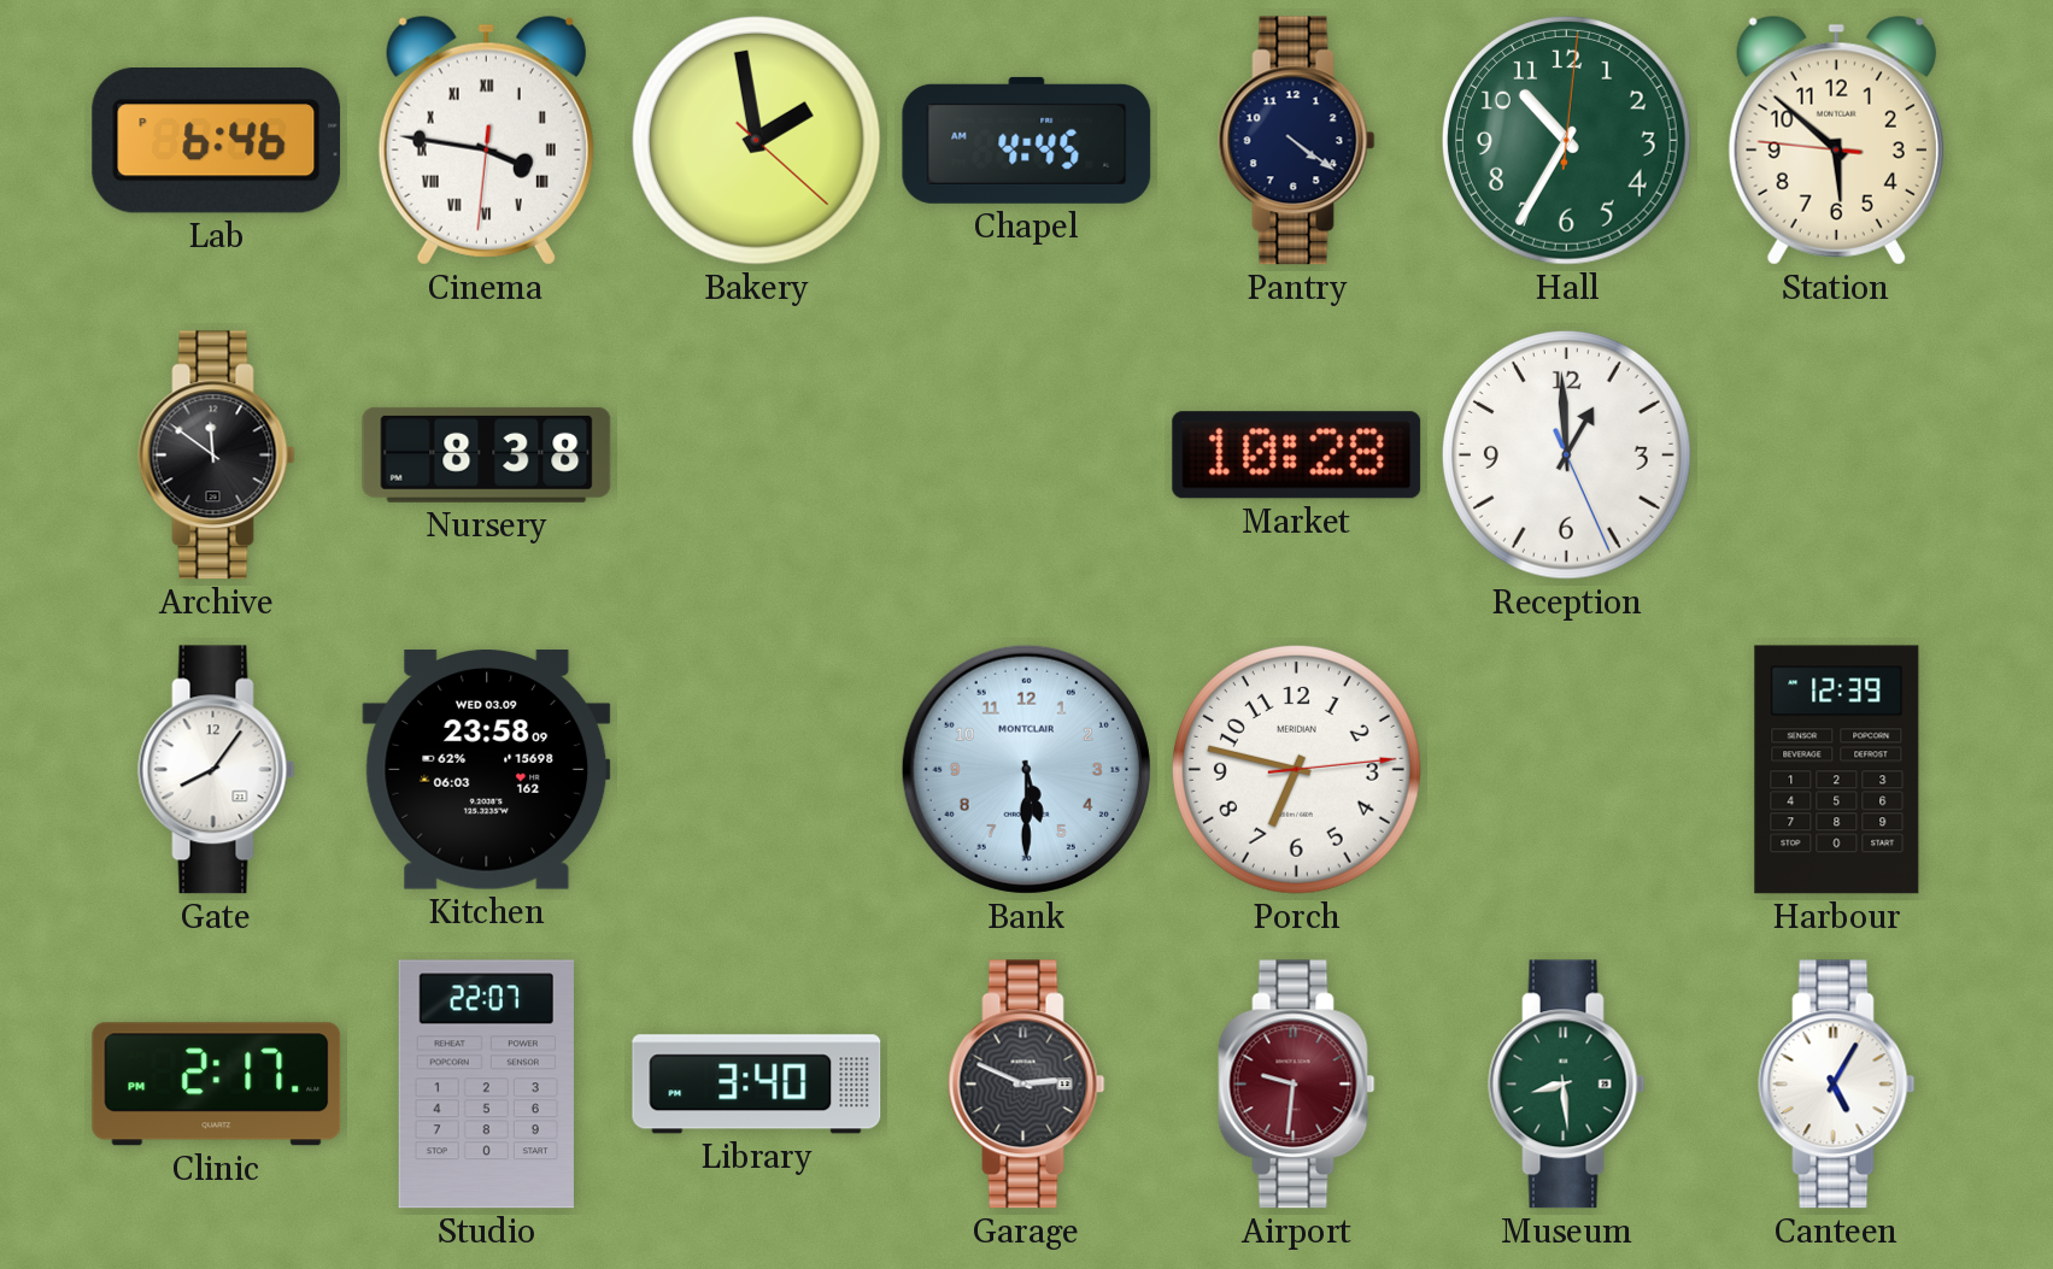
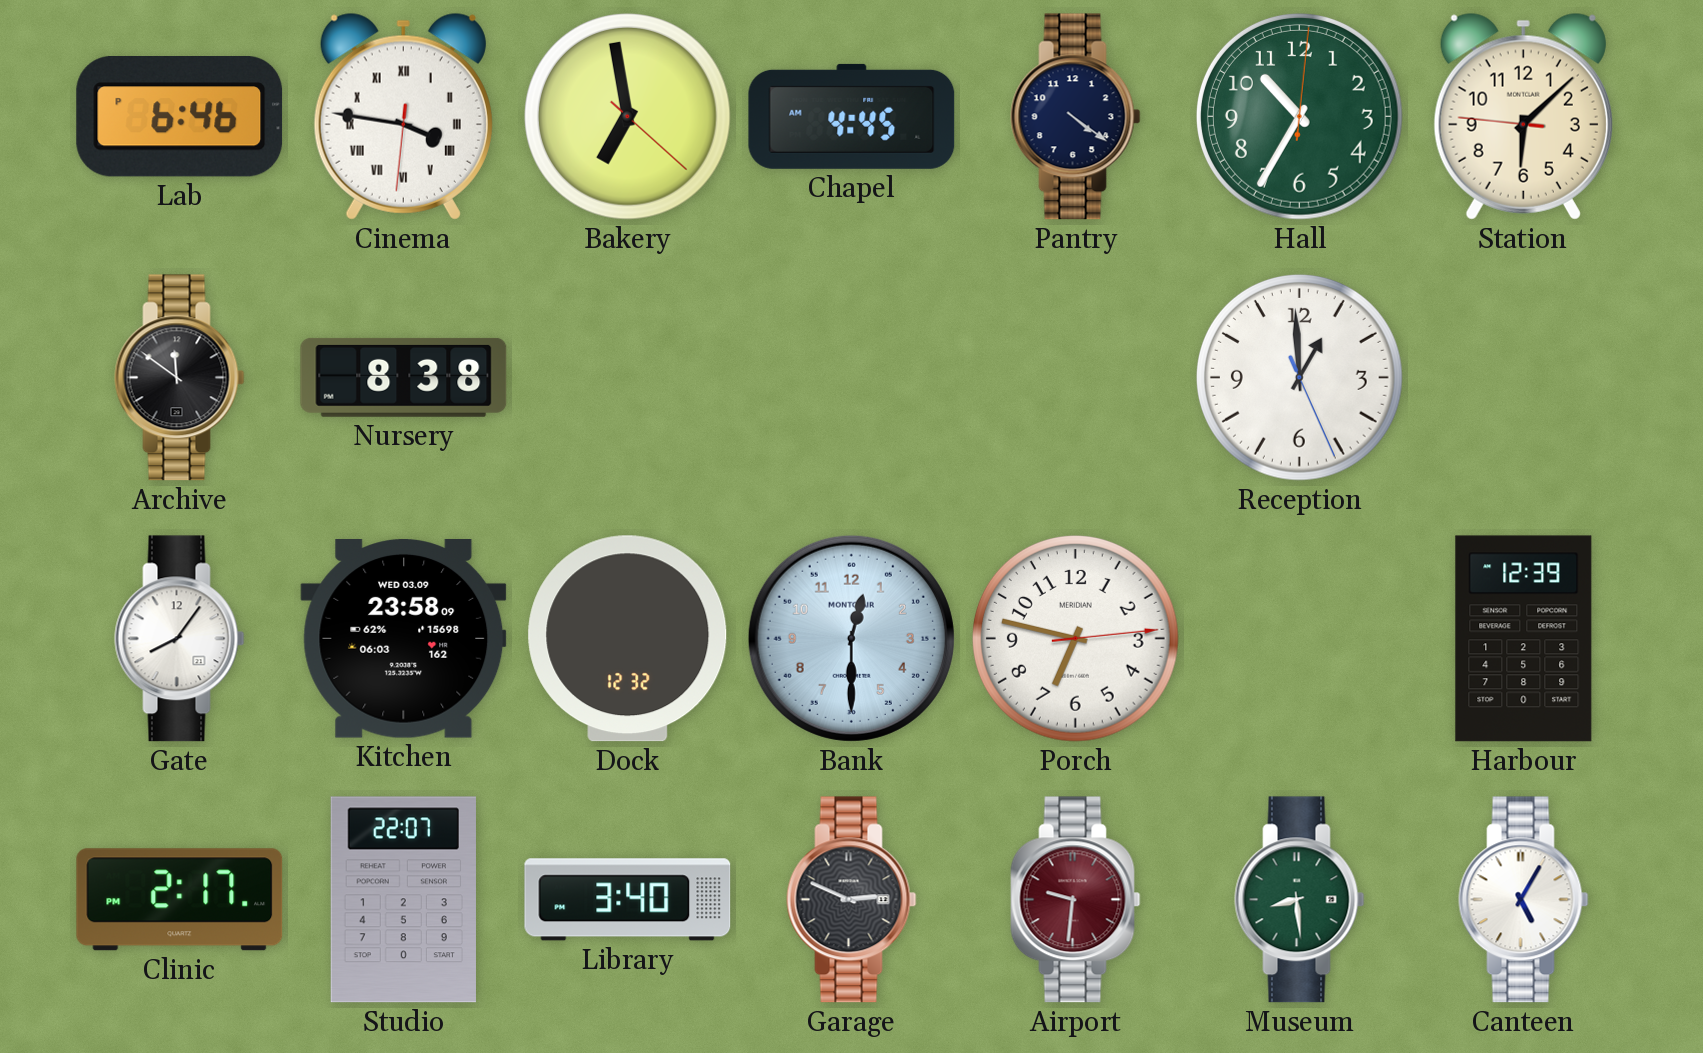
Bakery: 1:58 -> 6:58
Station: 5:51 -> 6:07
Market: 10:28 -> none
Dock: none -> 12:32
Bank: 5:30 -> 12:30
